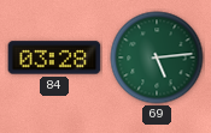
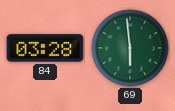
69: 5:14 -> 5:59
